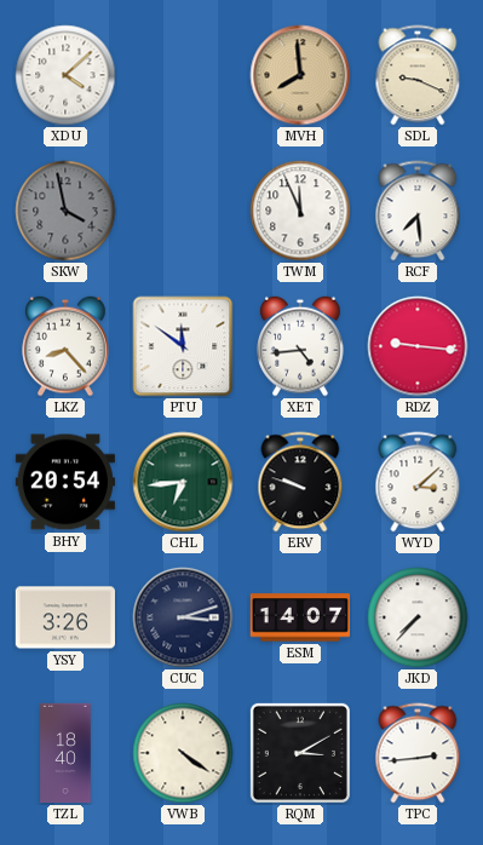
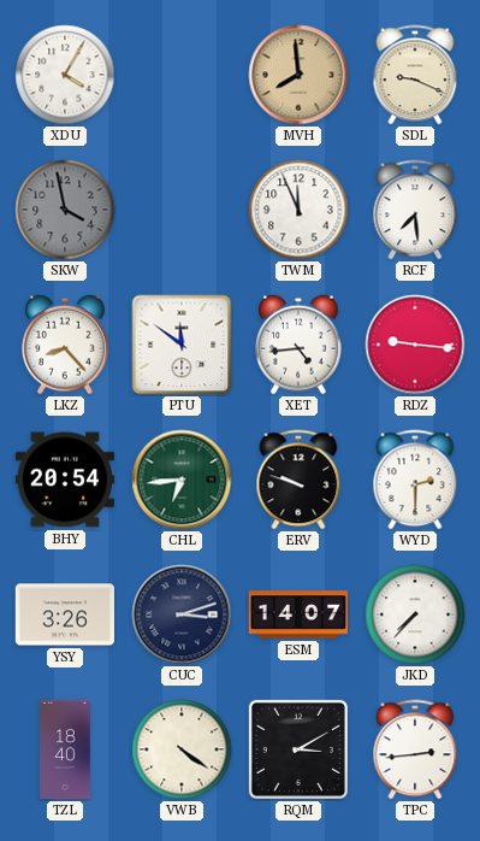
XDU: 4:08 -> 4:05
WYD: 3:08 -> 2:30
